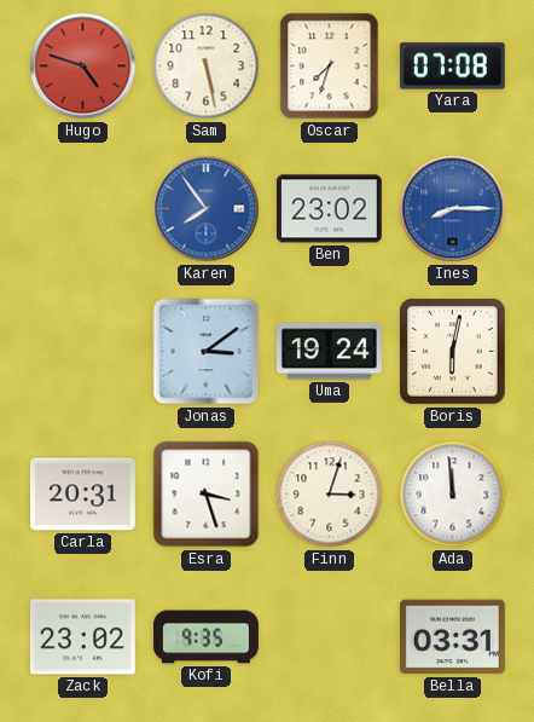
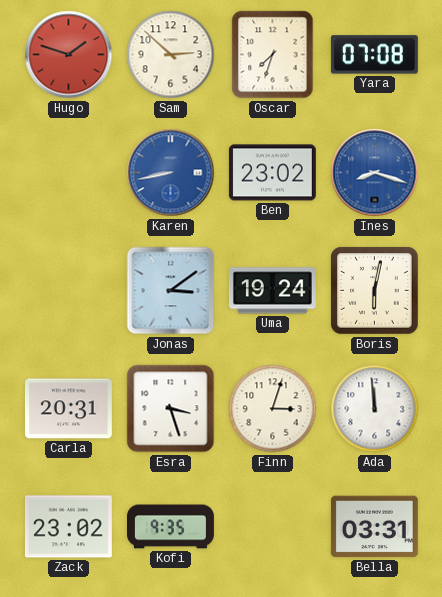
Hugo: 4:48 -> 1:48
Sam: 5:28 -> 2:52
Karen: 7:54 -> 8:43
Ines: 8:15 -> 8:18
